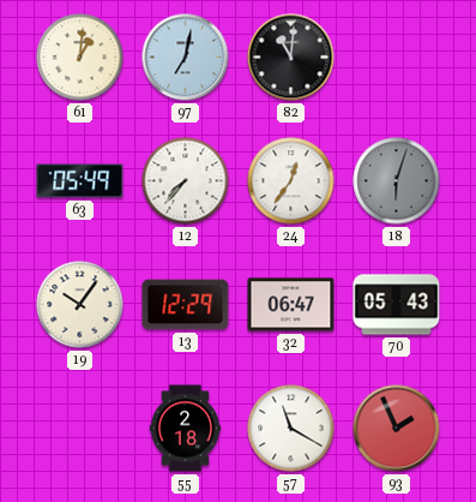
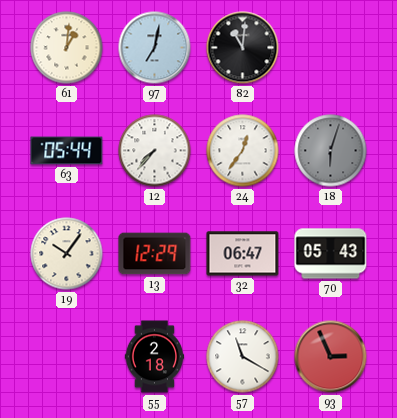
63: 05:49 -> 05:44
93: 1:56 -> 2:56
